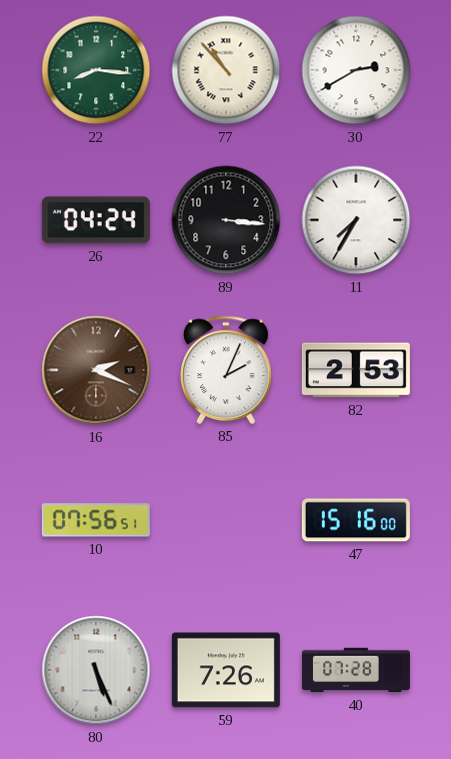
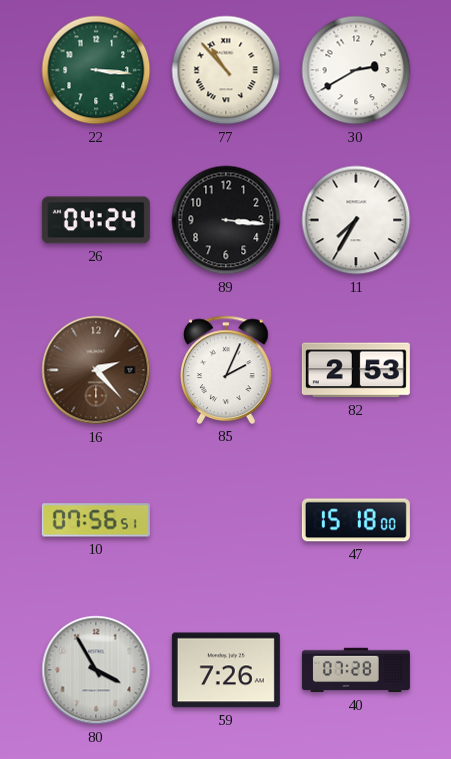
22: 8:16 -> 3:16
16: 2:19 -> 2:23
47: 15:16 -> 15:18
80: 5:26 -> 3:55
